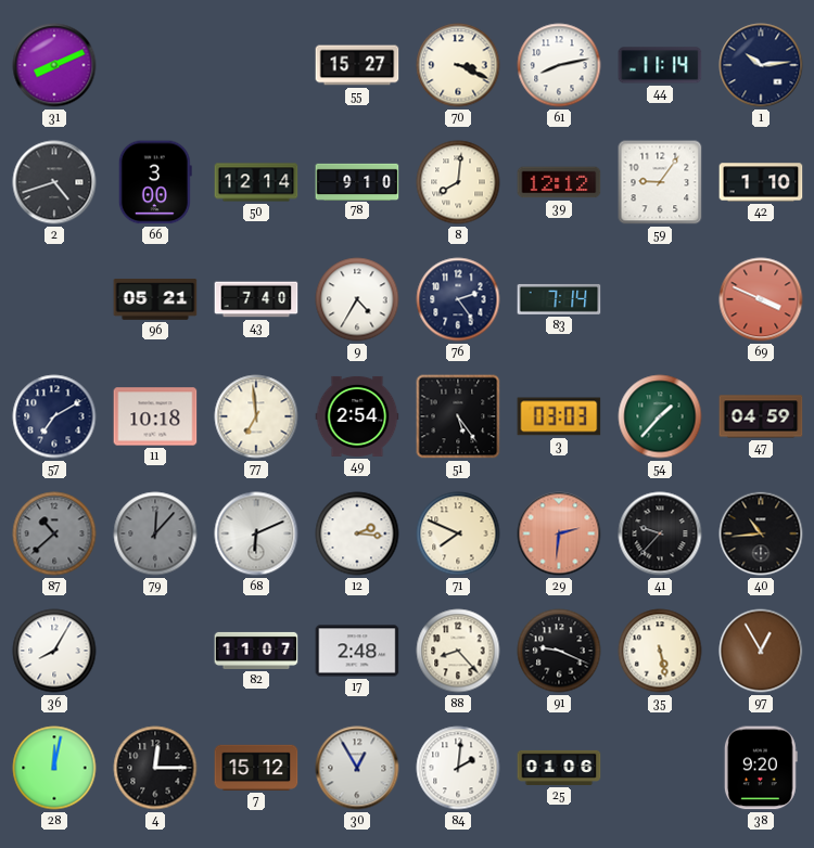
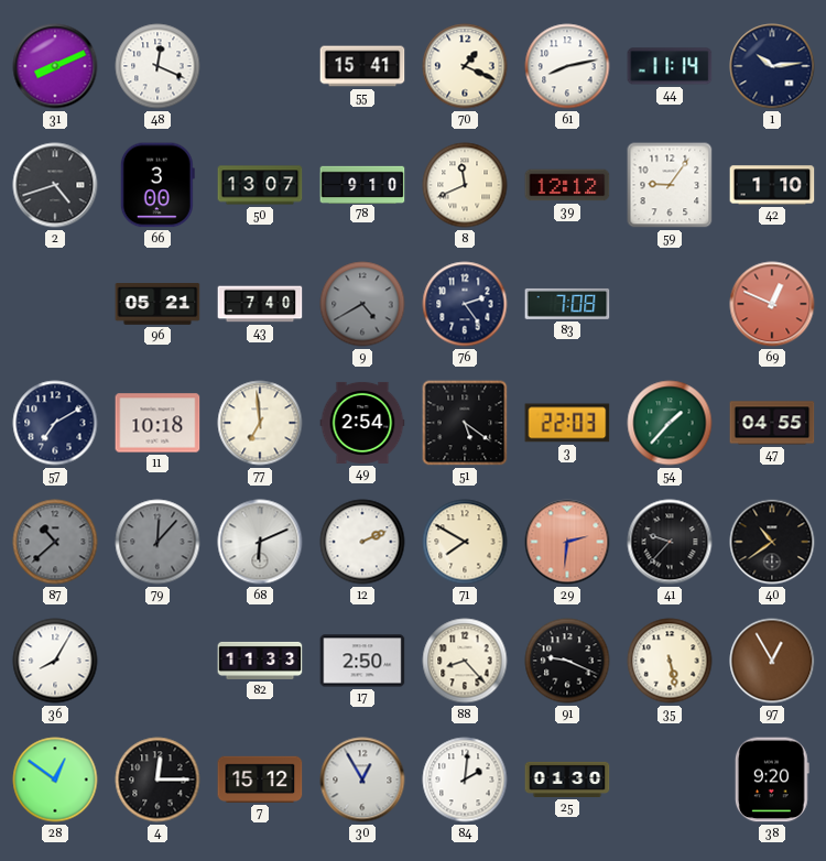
48: none -> 12:19
55: 15:27 -> 15:41
70: 3:19 -> 1:19
50: 12:14 -> 13:07
8: 8:01 -> 11:41
9: 4:35 -> 4:40
9 dial: white -> grey
83: 7:14 -> 7:08
69: 3:49 -> 12:49
51: 5:24 -> 5:21
3: 03:03 -> 22:03
47: 04:59 -> 04:55
12: 2:16 -> 2:11
71: 7:49 -> 7:50
40: 10:44 -> 10:39
82: 11:07 -> 11:33
17: 2:48 -> 2:50
28: 12:02 -> 12:51
25: 01:06 -> 01:30
